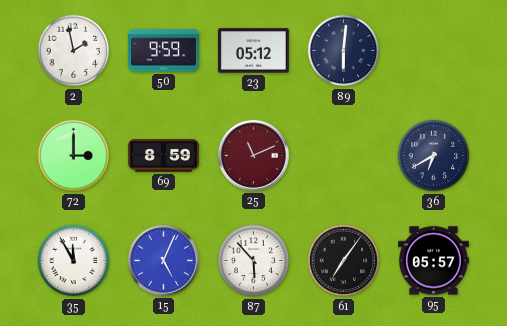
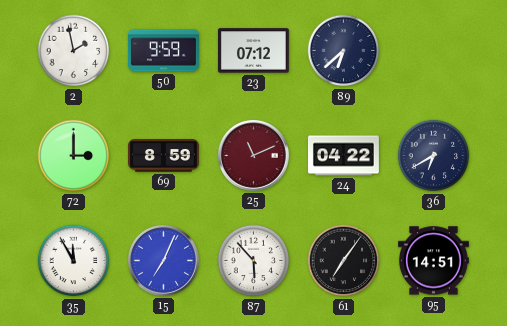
23: 05:12 -> 07:12
89: 6:01 -> 6:38
24: none -> 04:22
15: 5:04 -> 7:04
95: 05:57 -> 14:51
